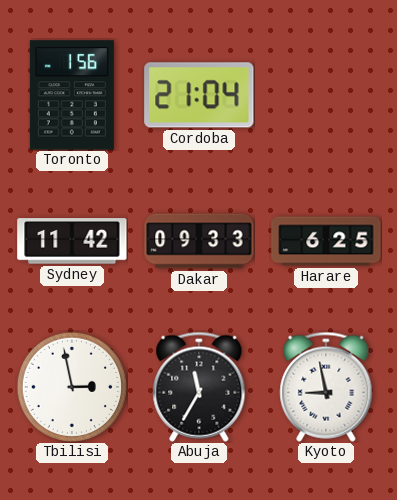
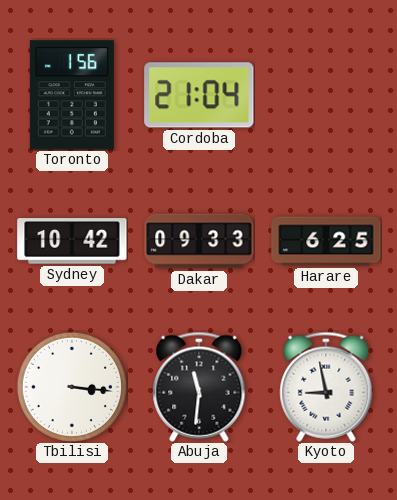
Sydney: 11:42 -> 10:42
Tbilisi: 2:58 -> 3:16
Abuja: 11:35 -> 11:31
